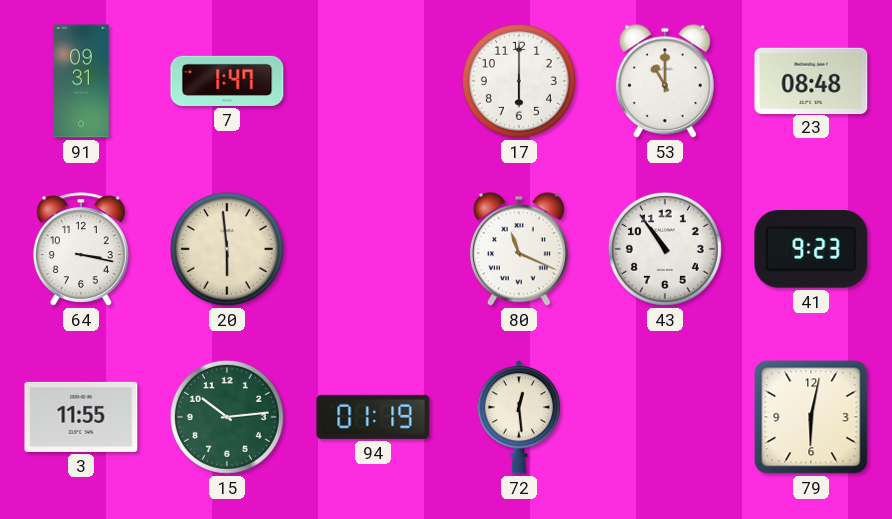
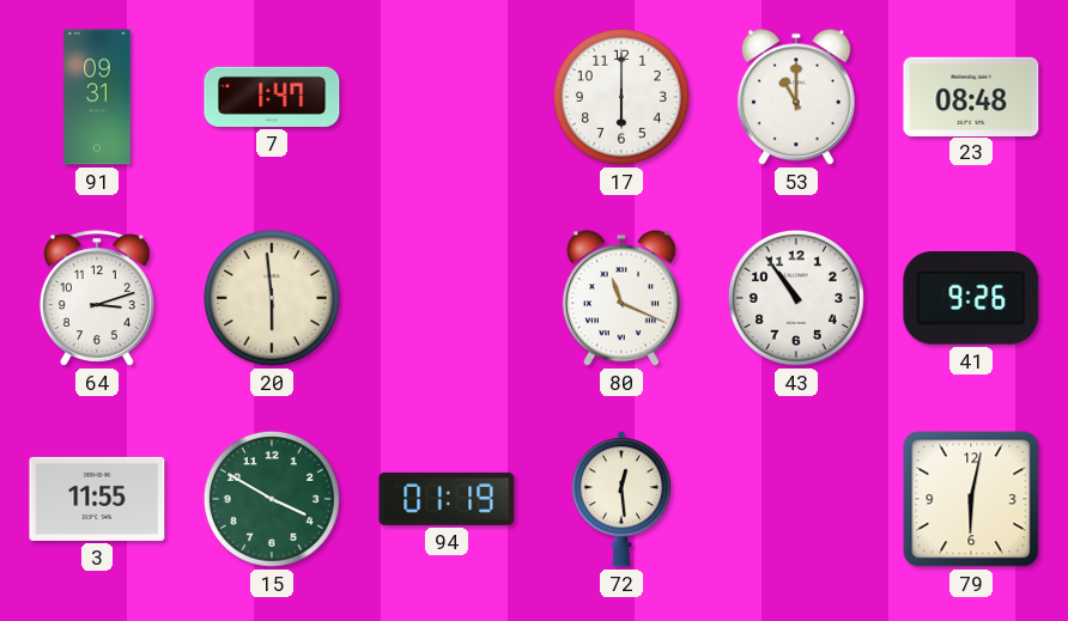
64: 3:17 -> 3:12
41: 9:23 -> 9:26
15: 10:14 -> 3:50
